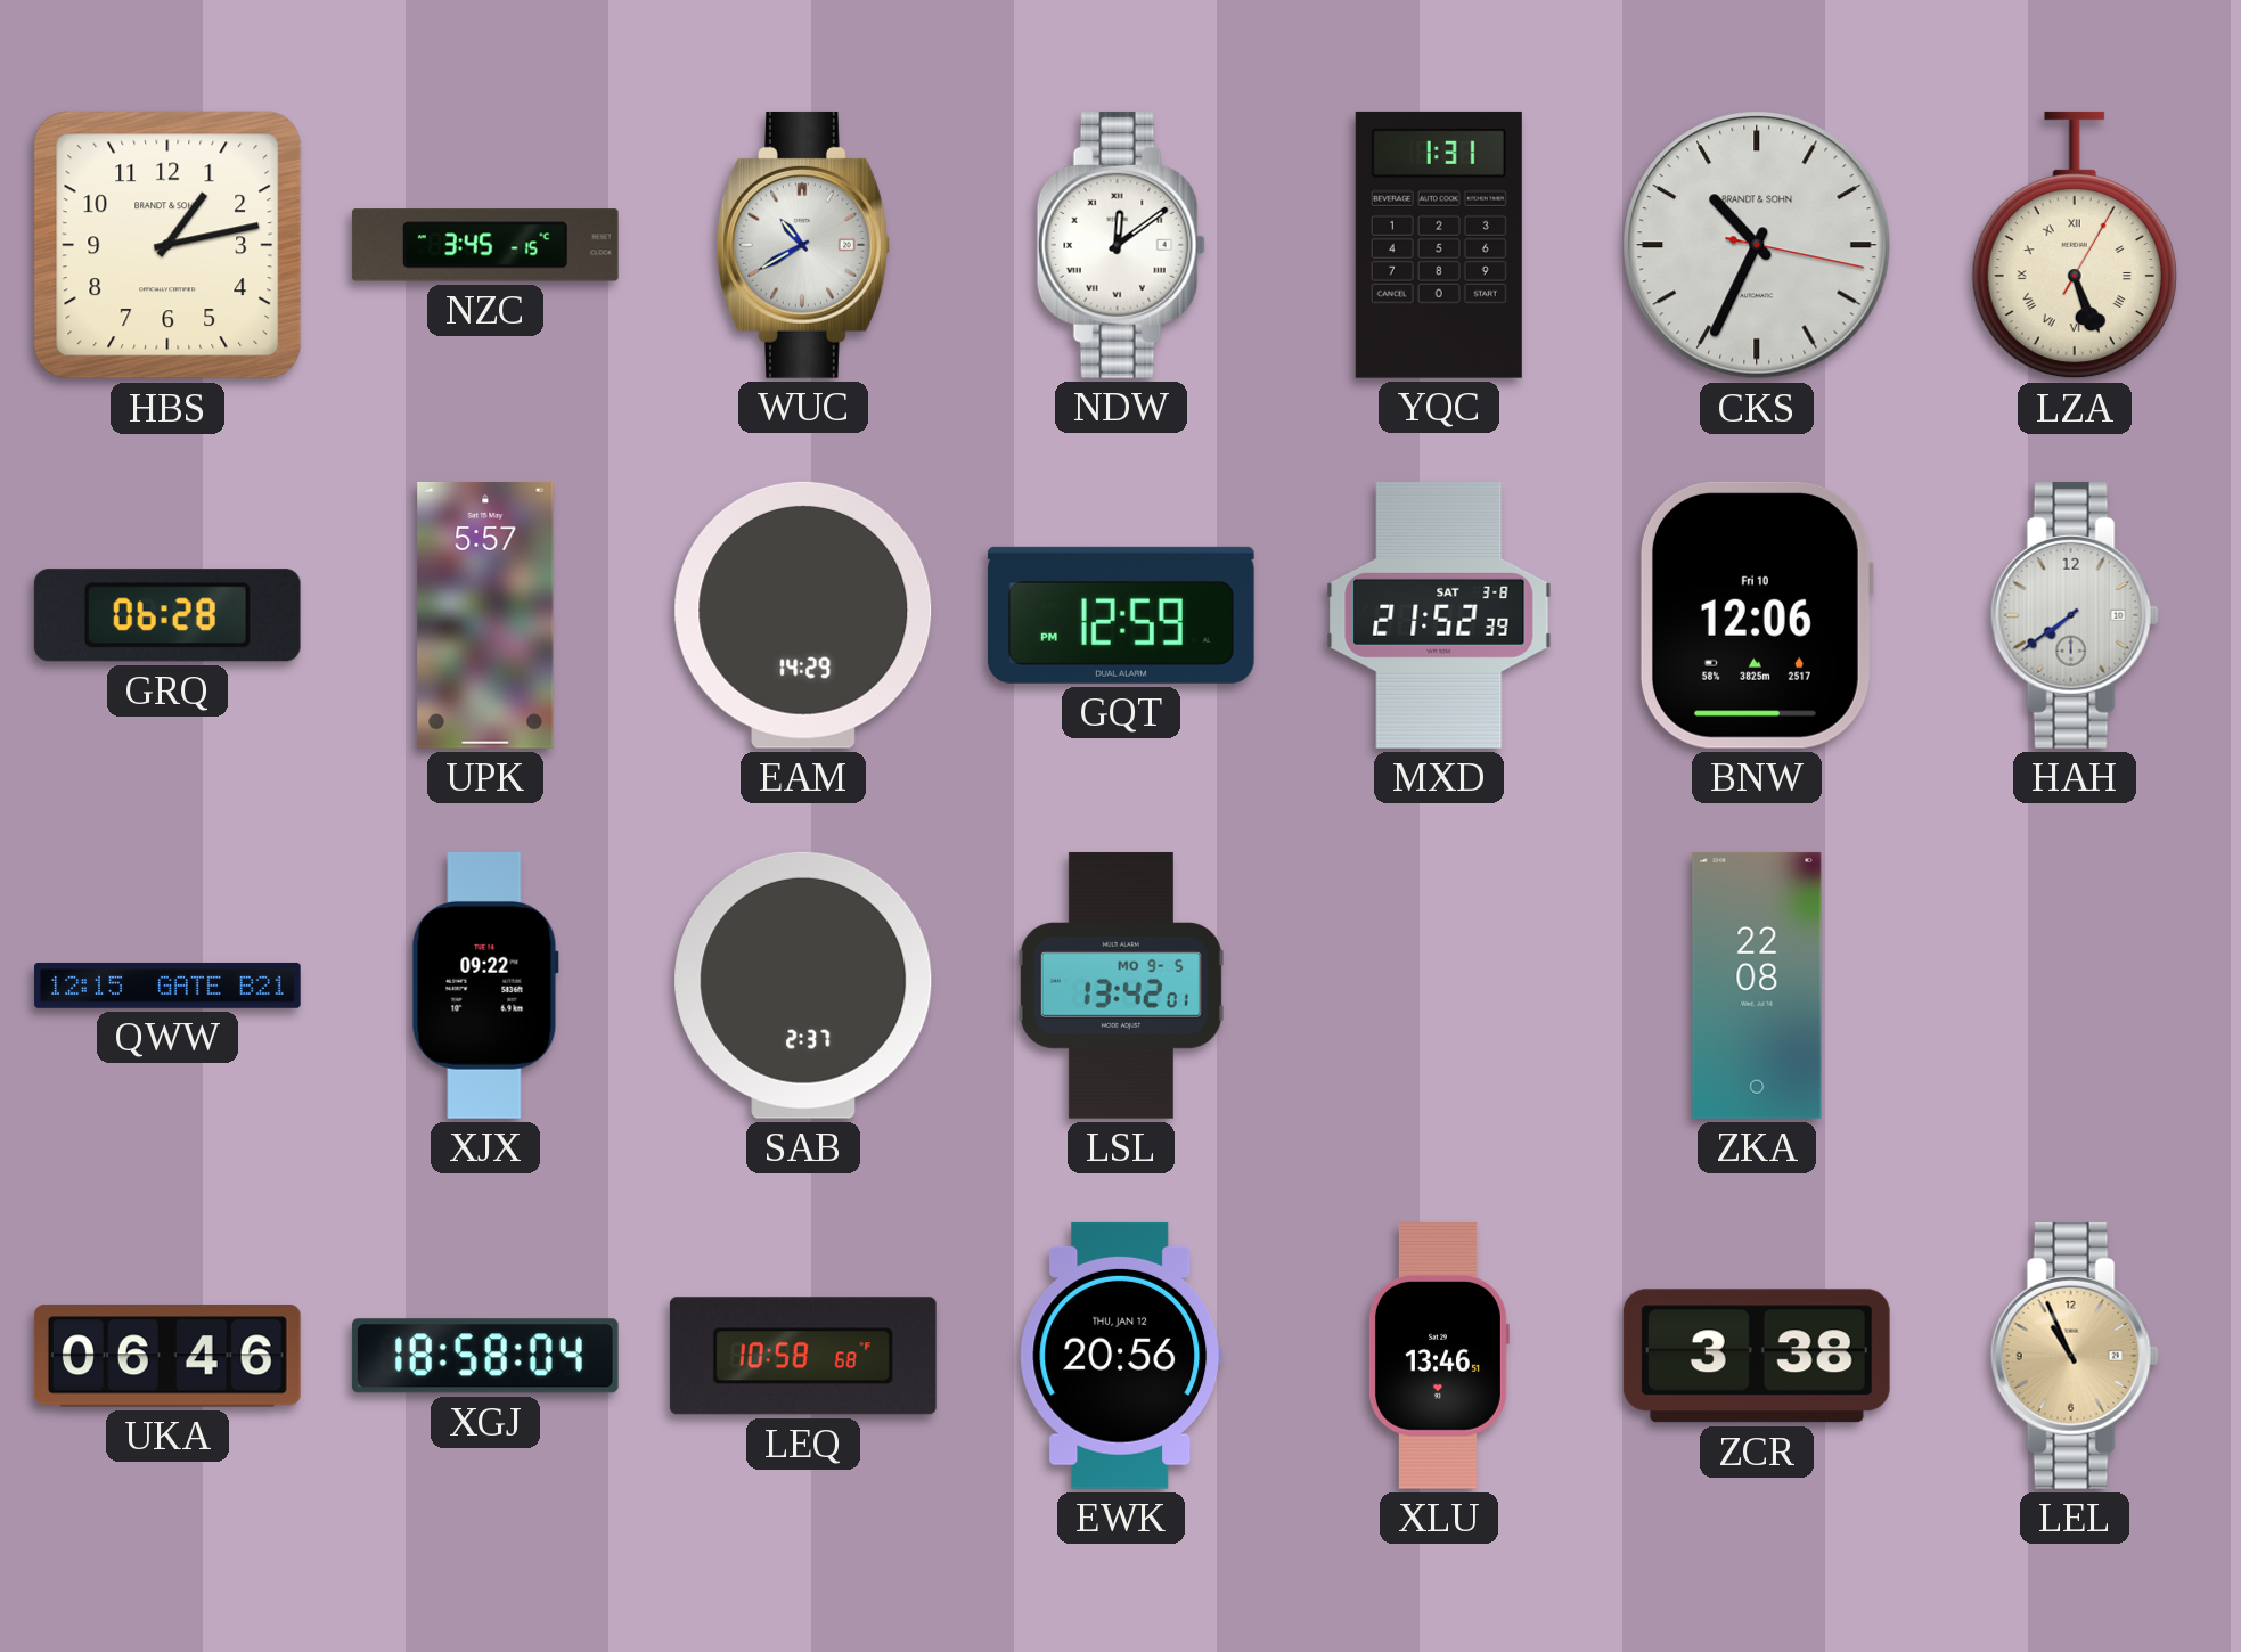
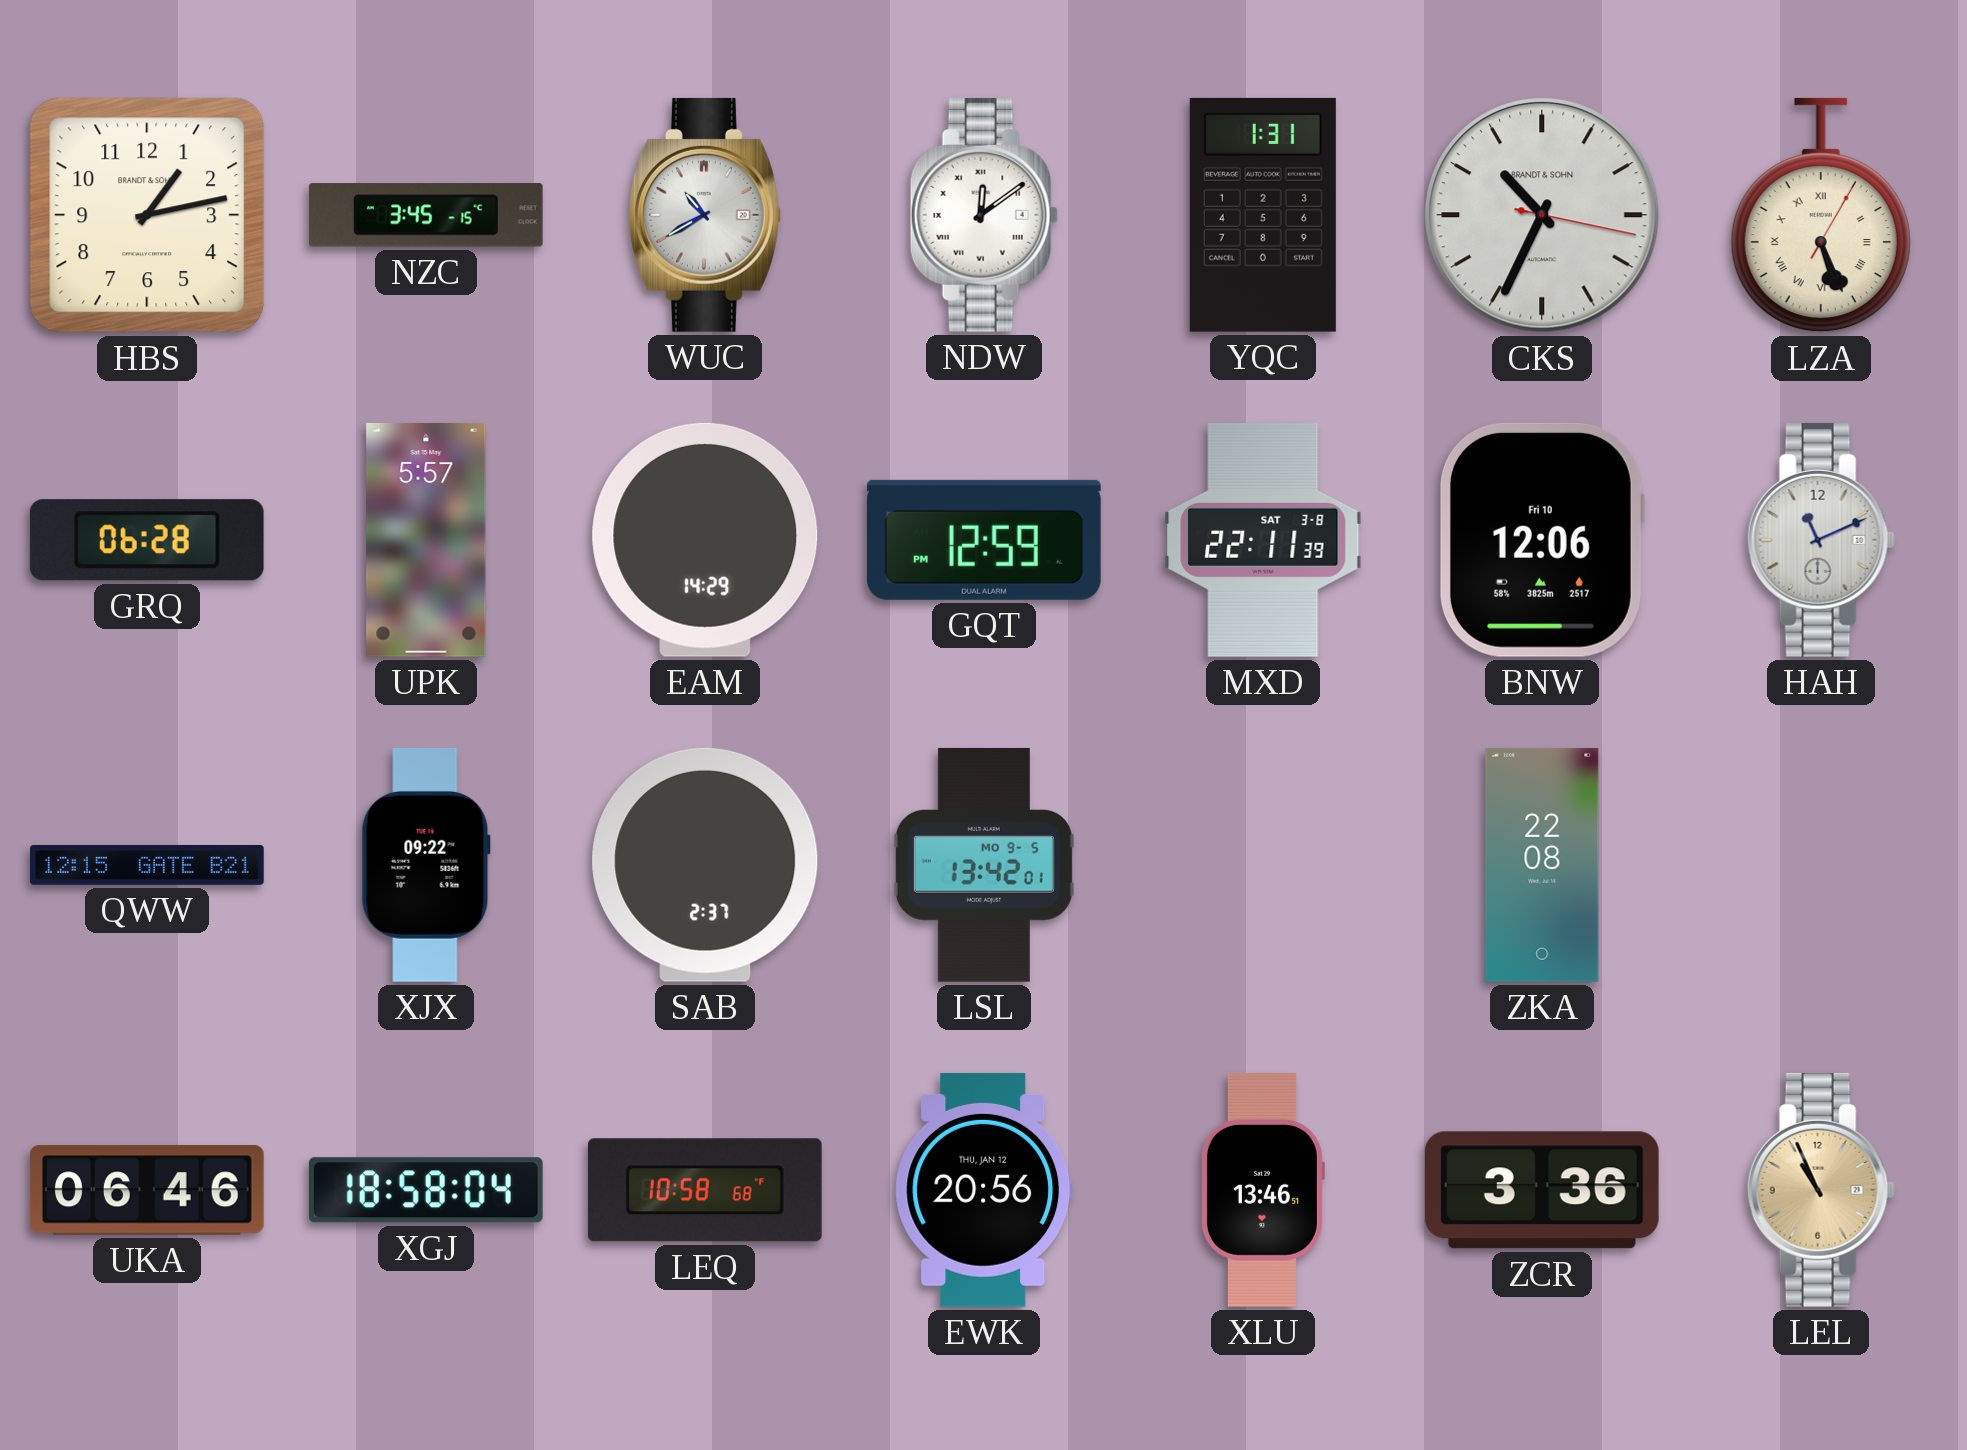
MXD: 21:52 -> 22:11
HAH: 7:39 -> 11:11
ZCR: 3:38 -> 3:36
